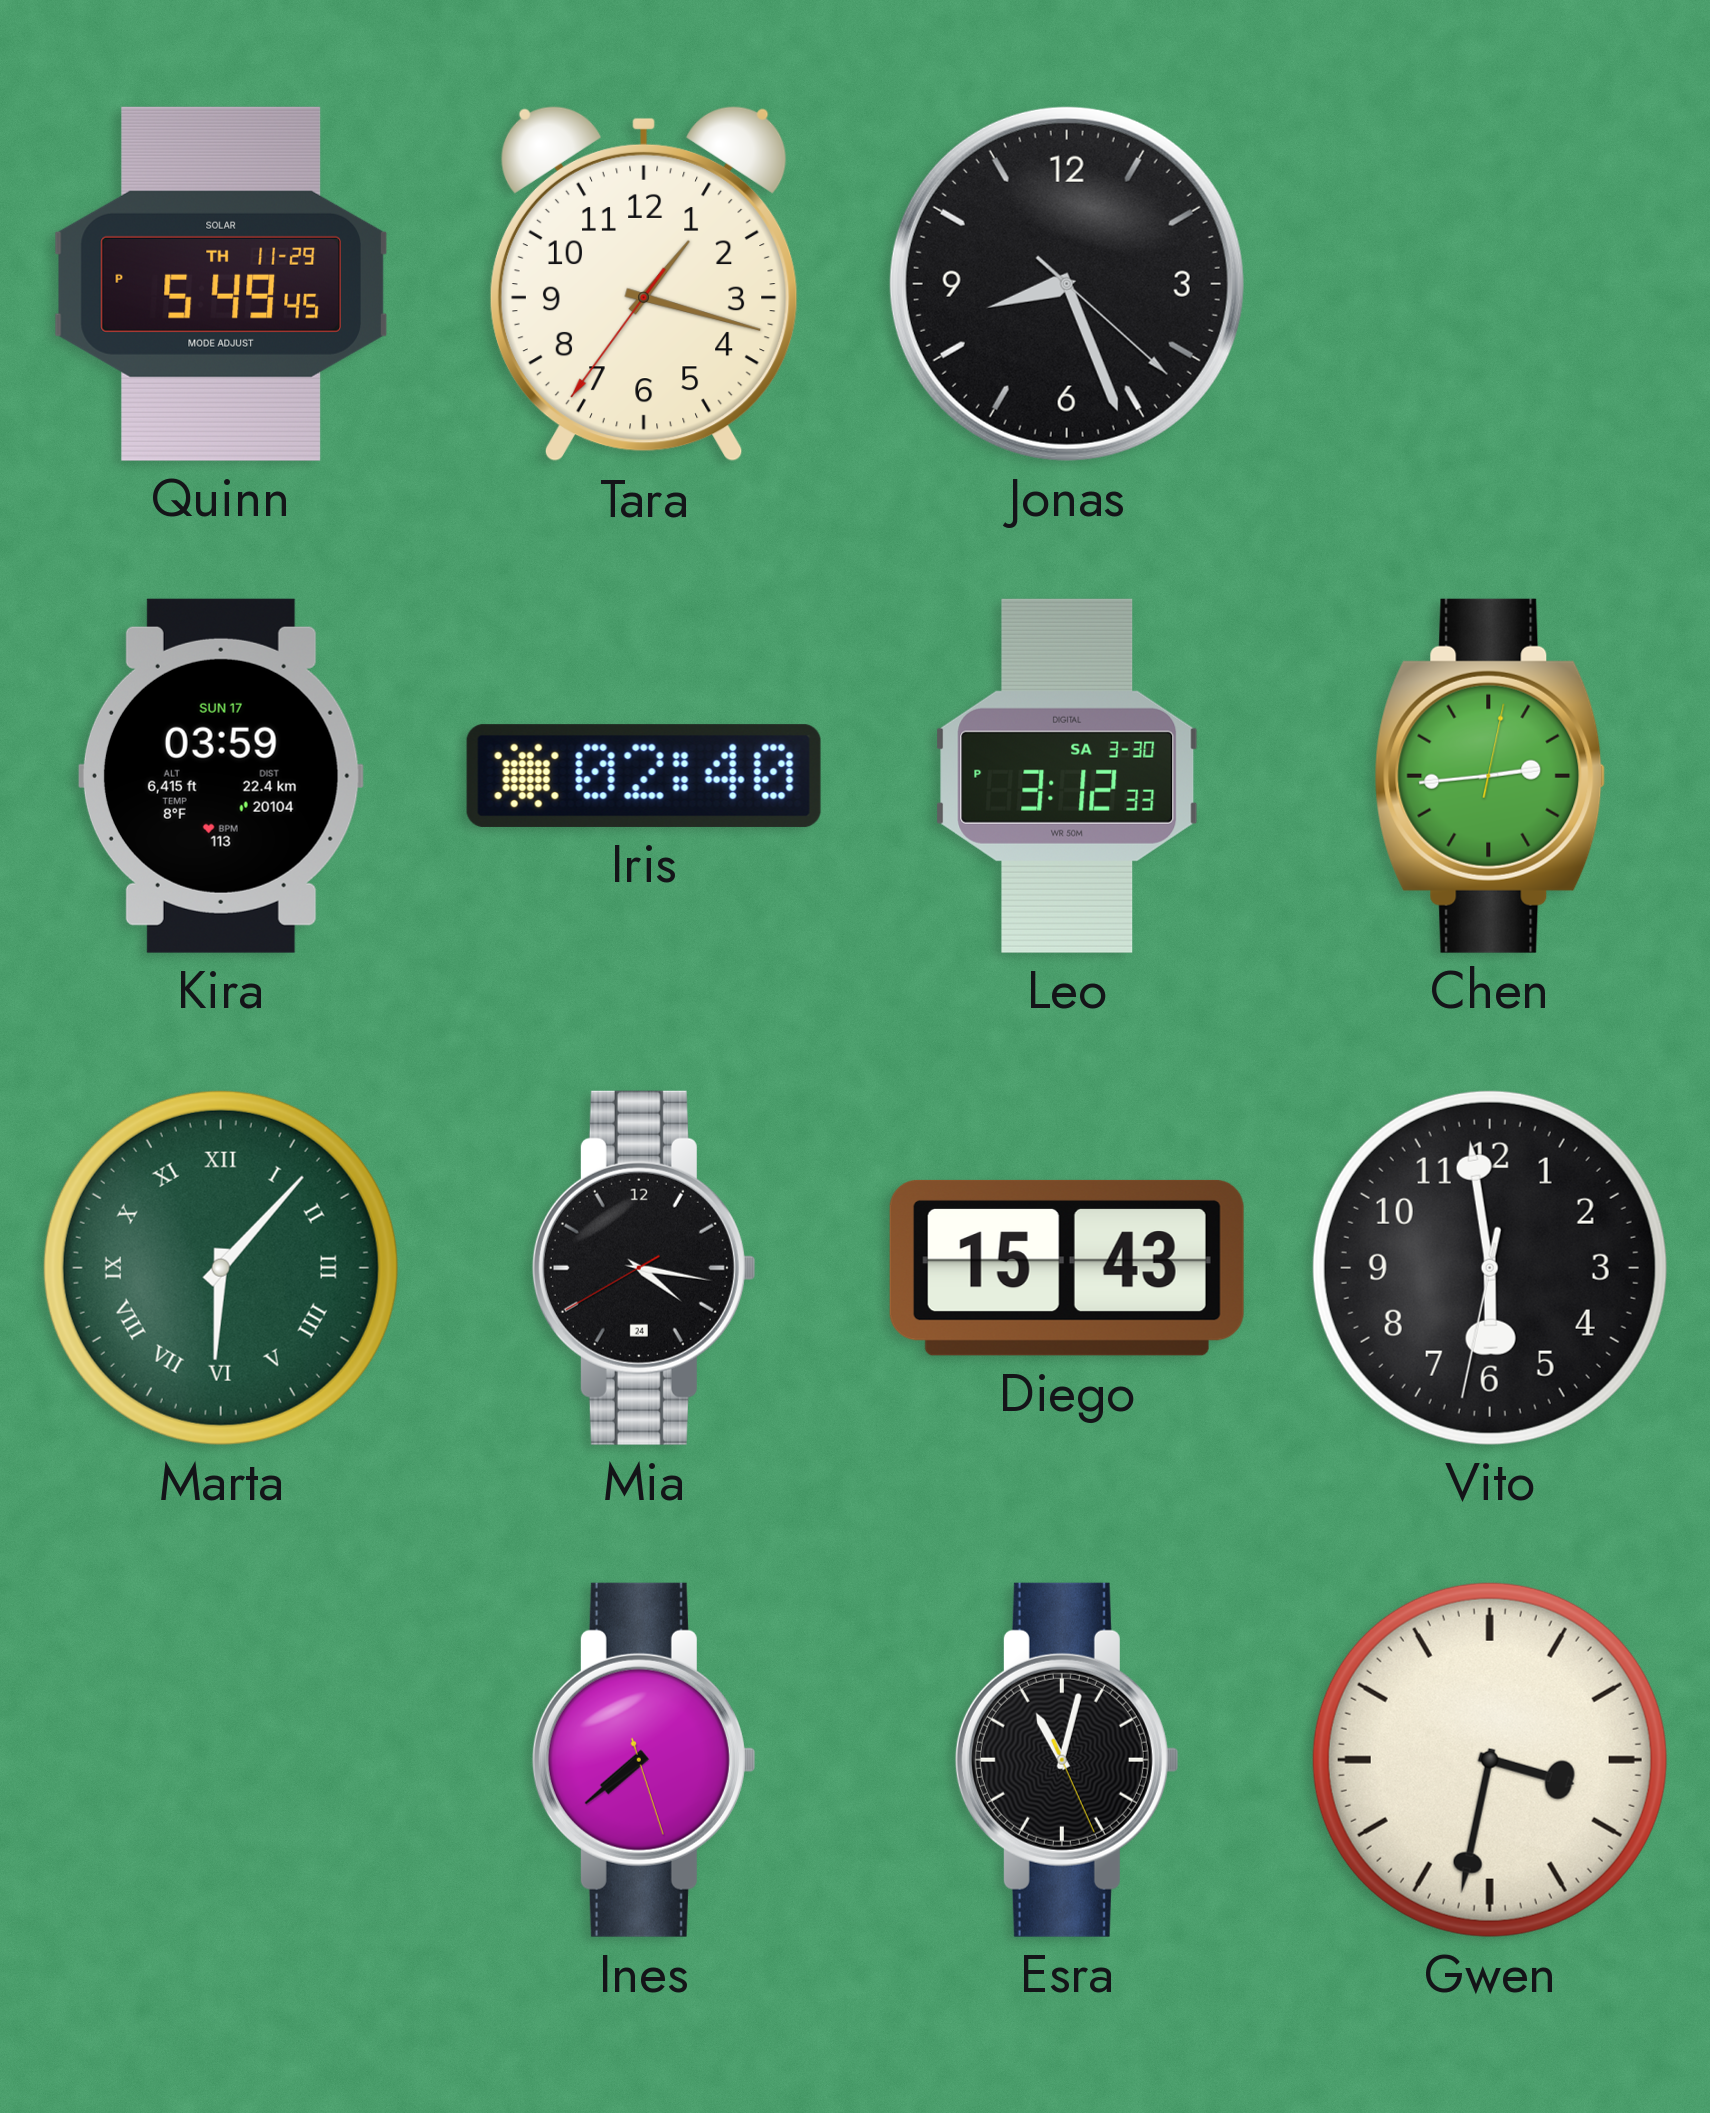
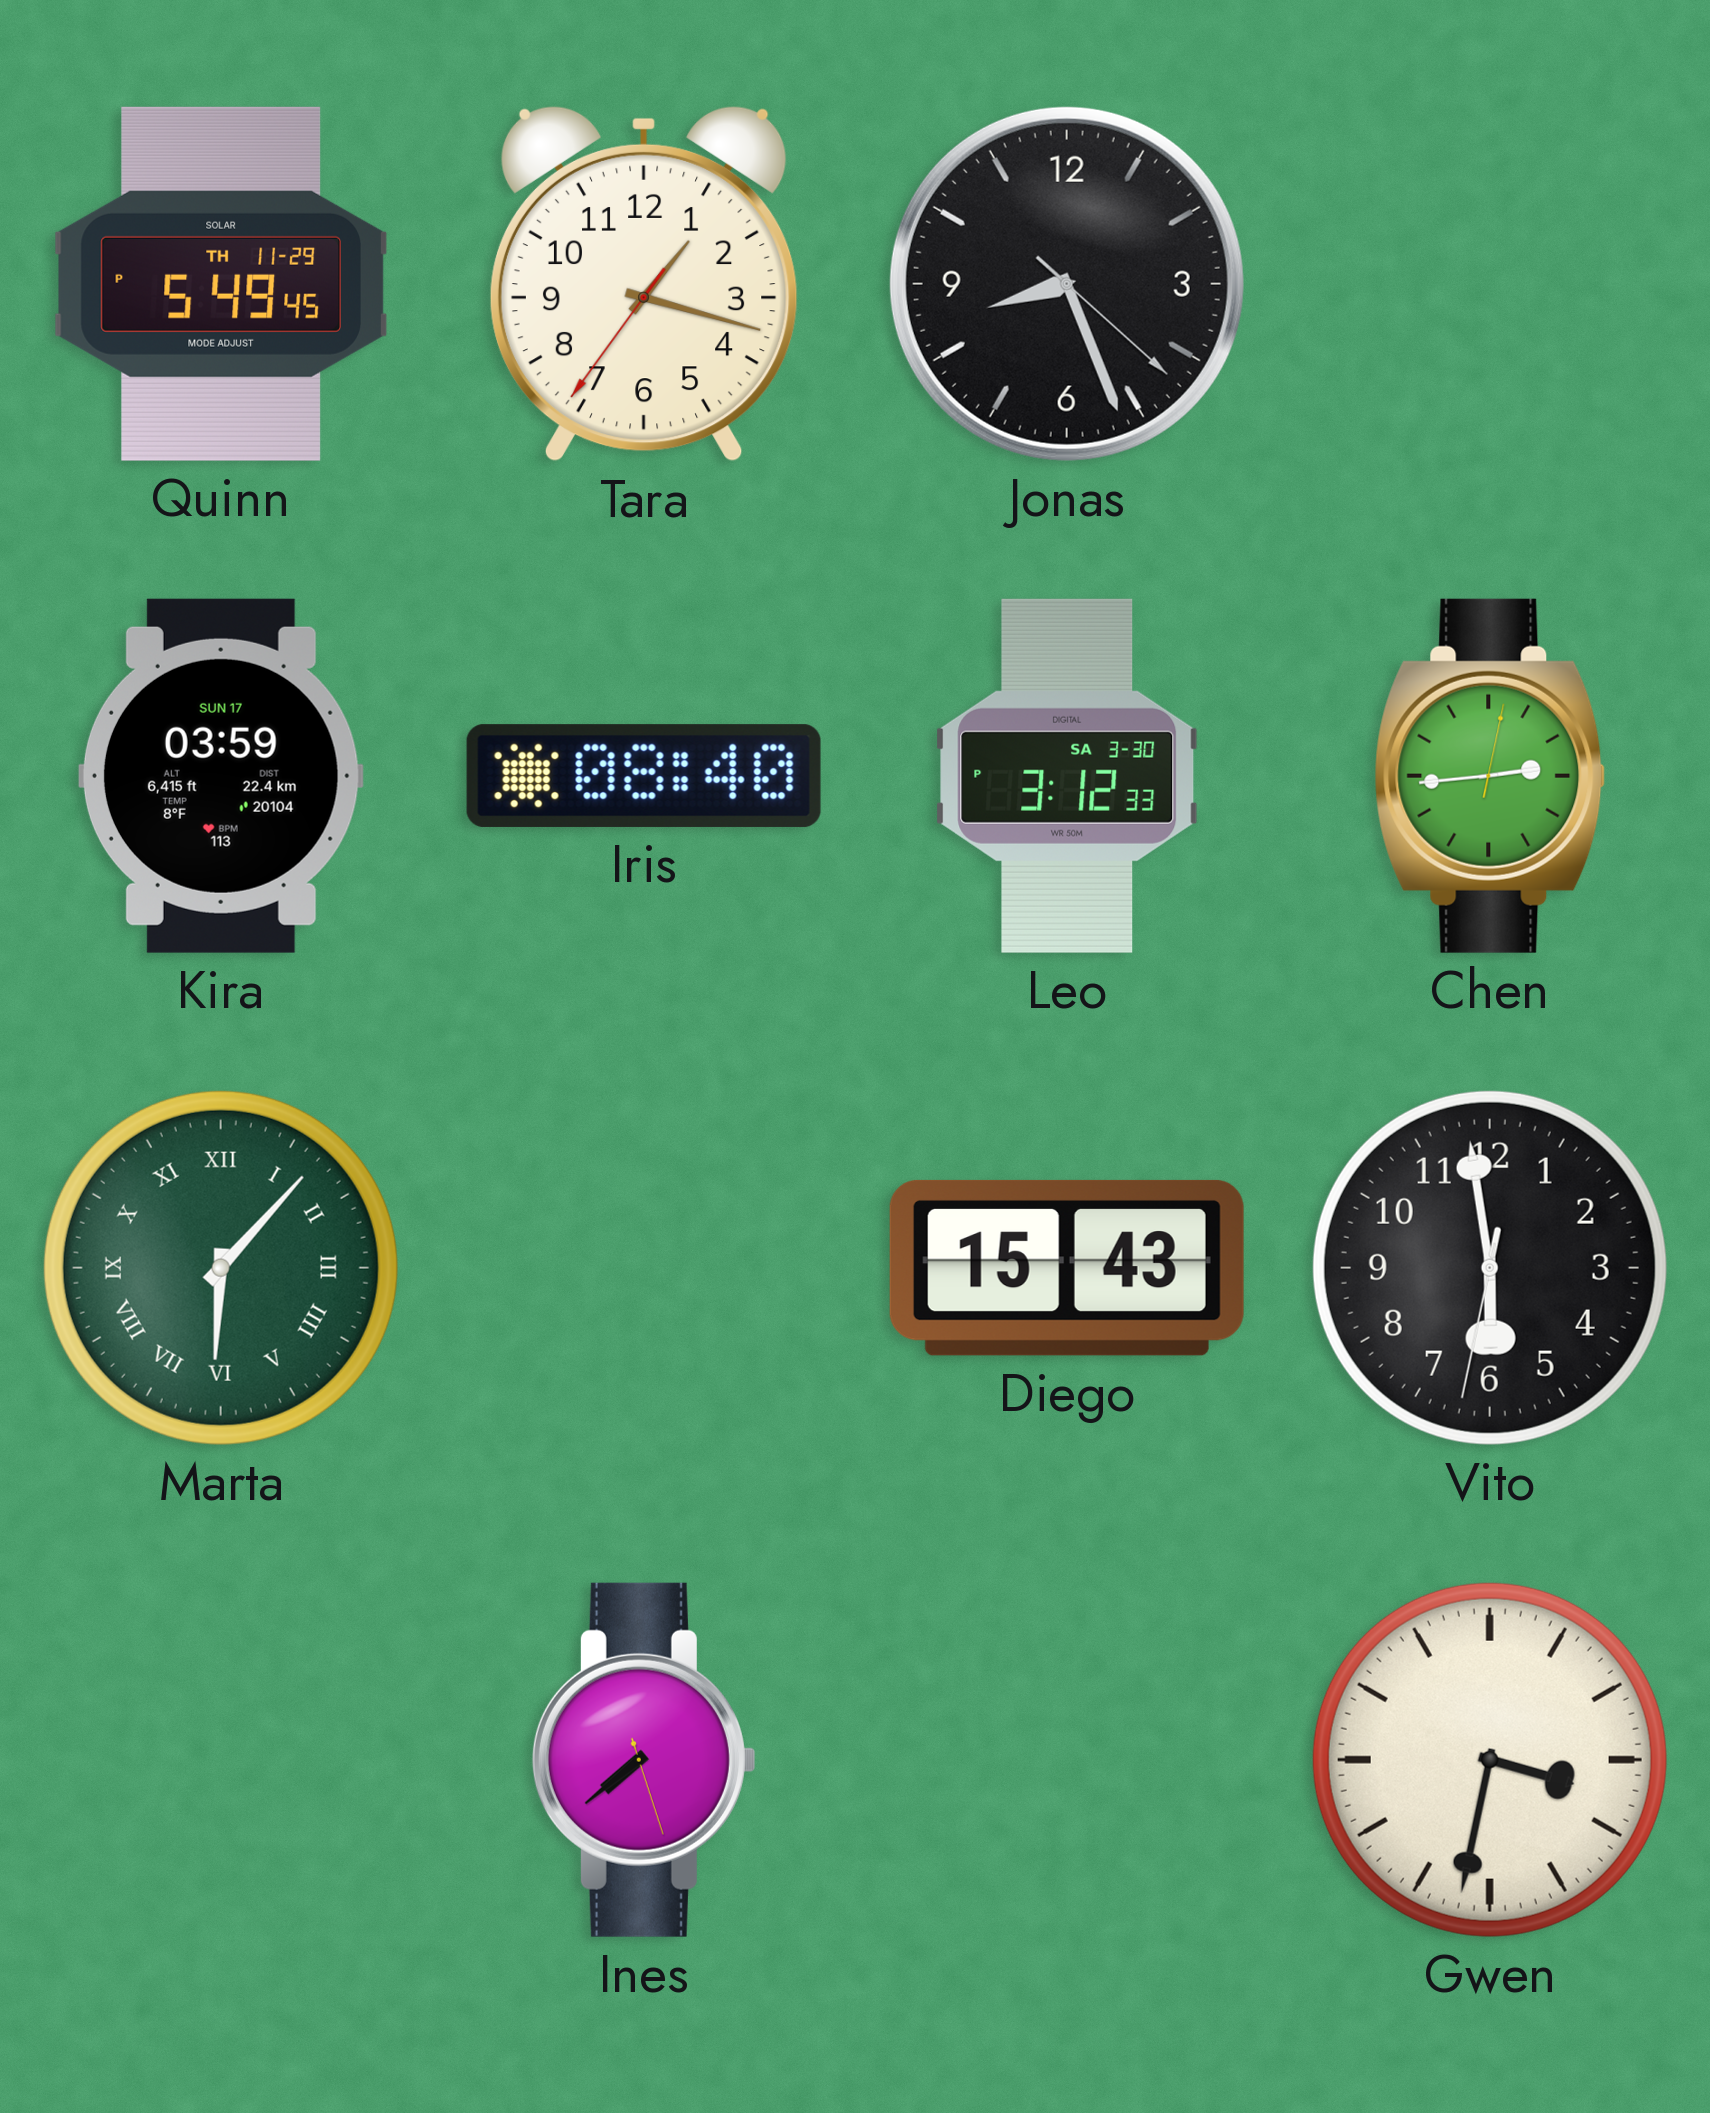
Iris: 02:40 -> 08:40
Mia: 4:16 -> none
Esra: 11:02 -> none
